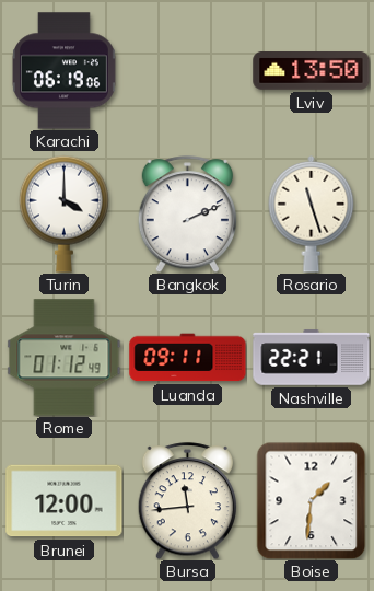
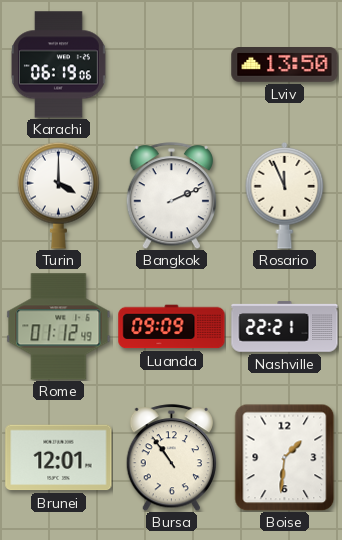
Rosario: 11:27 -> 11:56
Luanda: 09:11 -> 09:09
Brunei: 12:00 -> 12:01
Bursa: 11:44 -> 10:54
